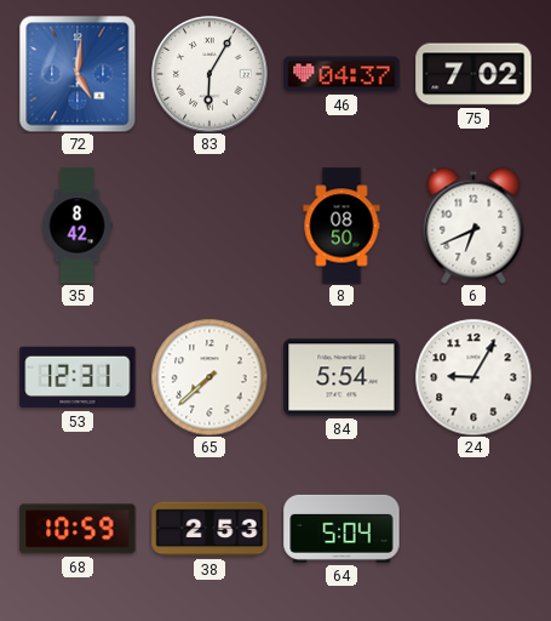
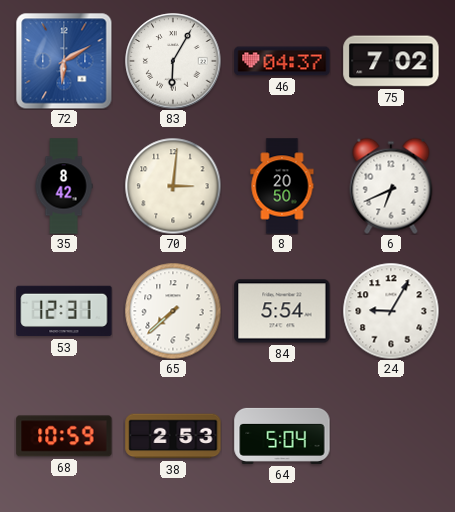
72: 5:01 -> 6:10
70: none -> 3:01
8: 08:50 -> 20:50
